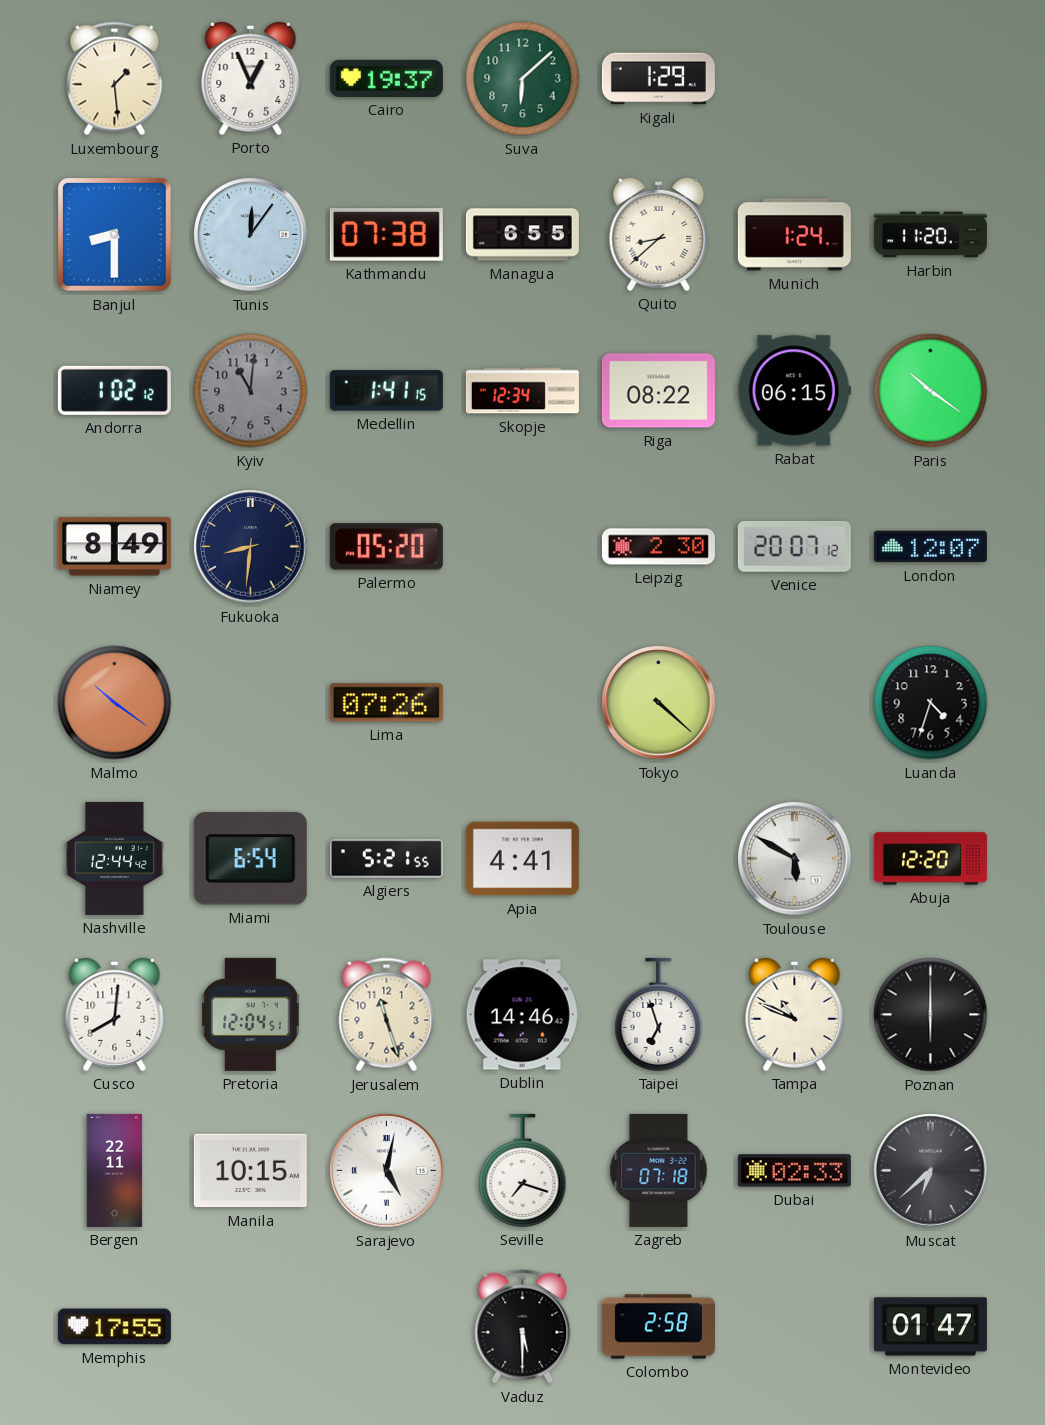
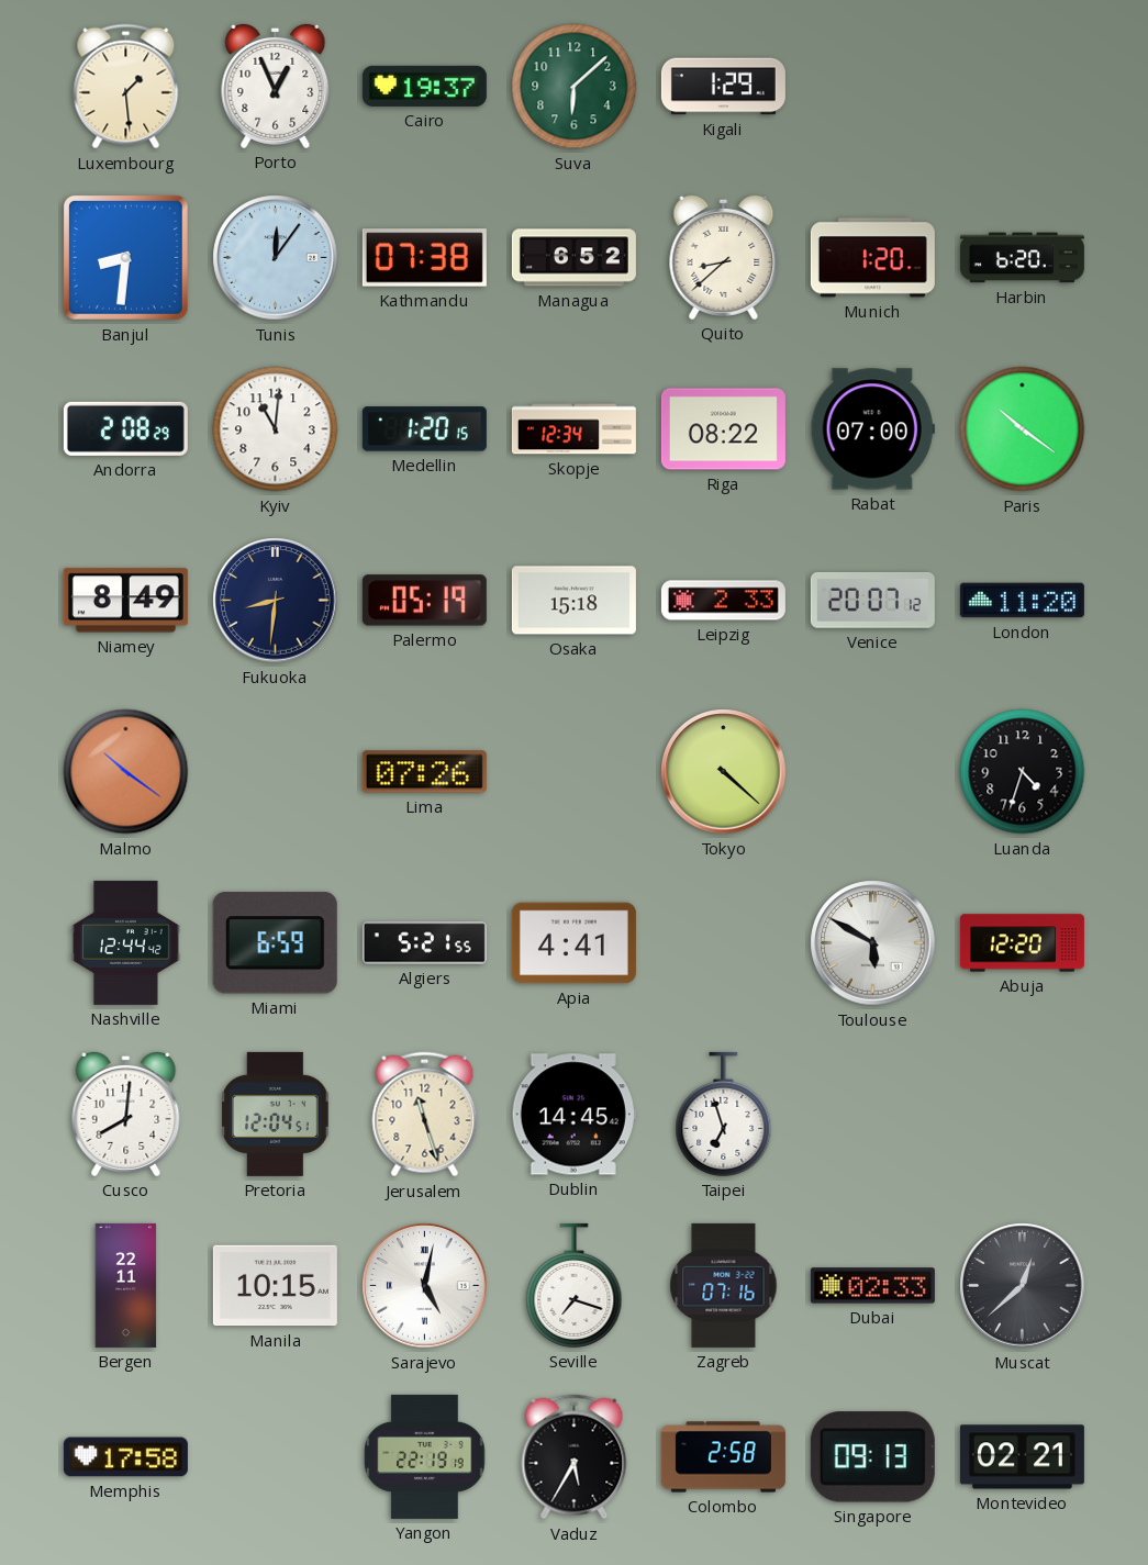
Banjul: 8:30 -> 8:31
Managua: 6:55 -> 6:52
Munich: 1:24 -> 1:20
Harbin: 11:20 -> 6:20
Andorra: 1:02 -> 2:08
Kyiv dial: grey -> white
Medellin: 1:41 -> 1:20
Rabat: 06:15 -> 07:00
Palermo: 05:20 -> 05:19
Osaka: none -> 15:18
Leipzig: 2:30 -> 2:33
London: 12:07 -> 11:20
Miami: 6:54 -> 6:59
Dublin: 14:46 -> 14:45
Tampa: 10:49 -> none
Poznan: 6:00 -> none
Zagreb: 07:18 -> 07:16
Muscat: 6:38 -> 12:38
Memphis: 17:55 -> 17:58
Yangon: none -> 22:19
Vaduz: 5:30 -> 5:35
Singapore: none -> 09:13
Montevideo: 01:47 -> 02:21
